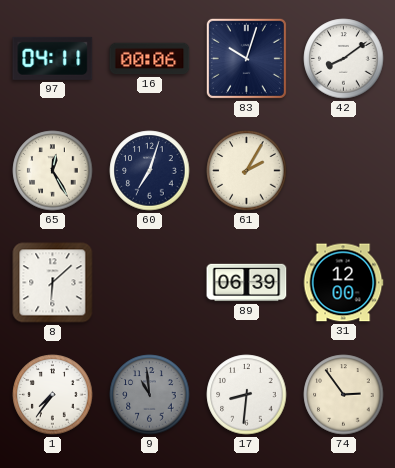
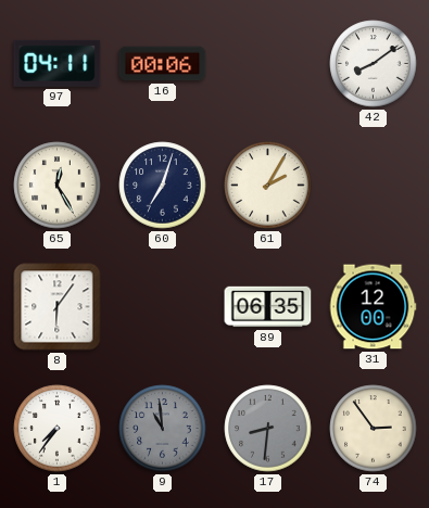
83: 10:03 -> none
8: 6:08 -> 6:06
89: 06:39 -> 06:35
17 dial: white -> grey
